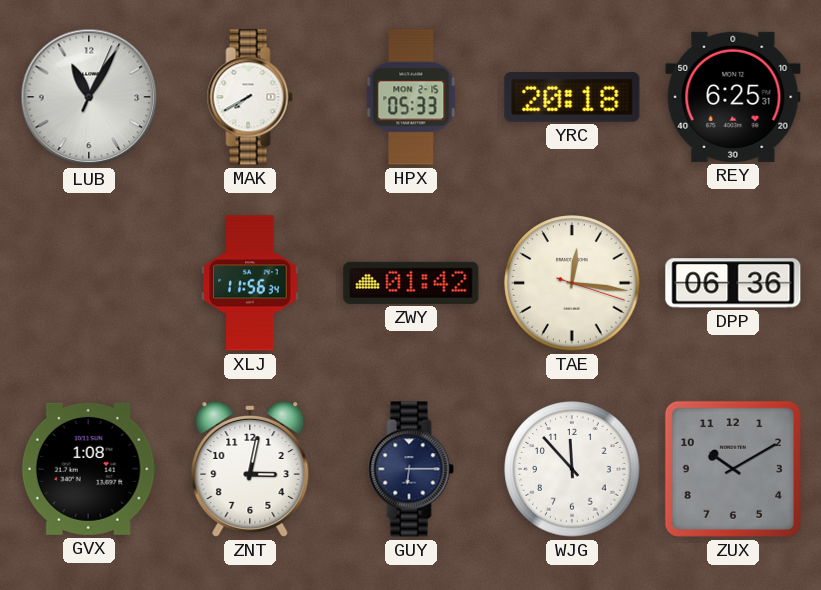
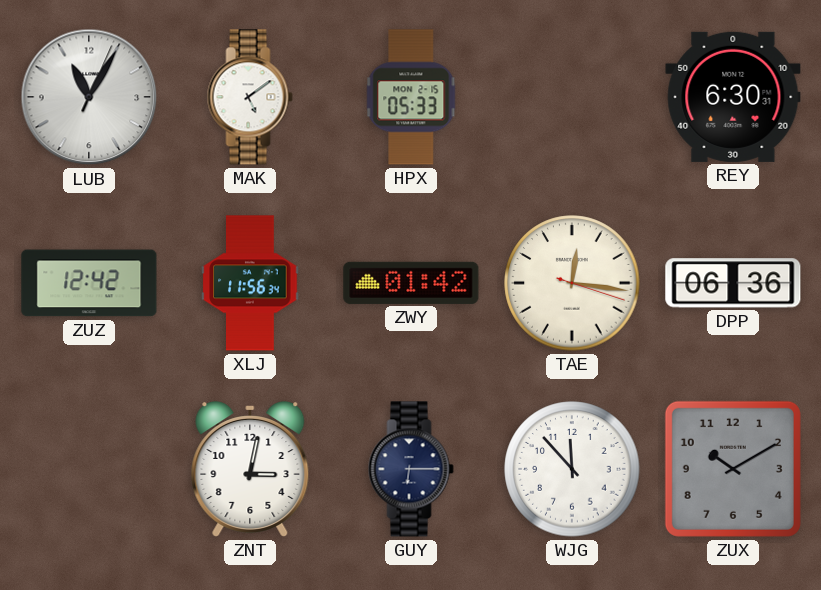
MAK: 7:40 -> 5:09
YRC: 20:18 -> none
REY: 6:25 -> 6:30
ZUZ: none -> 12:42
GVX: 1:08 -> none
